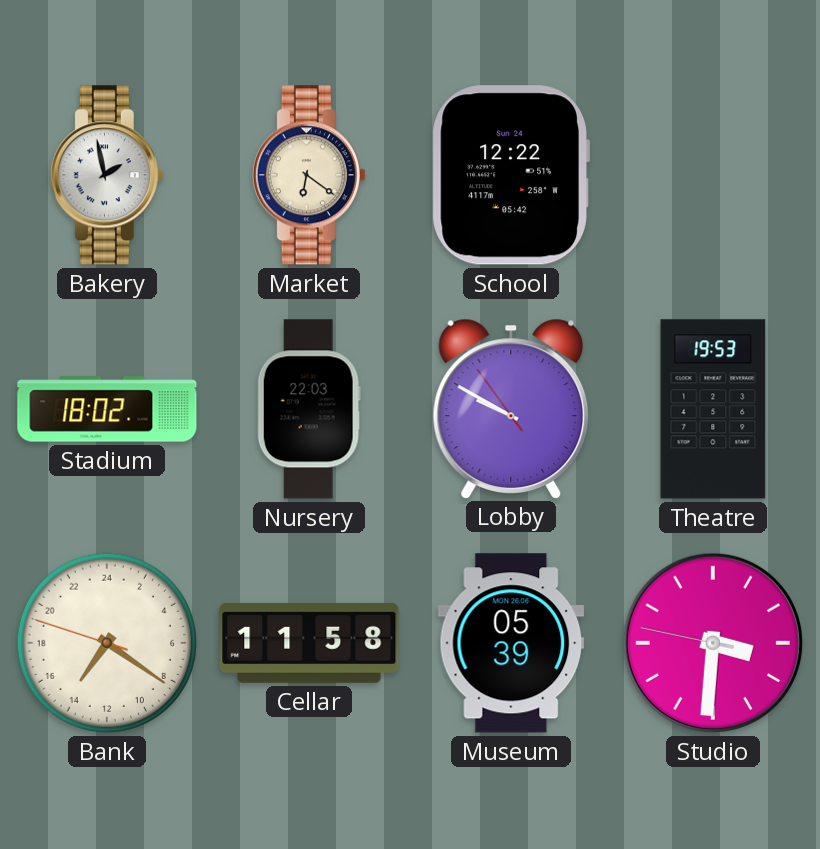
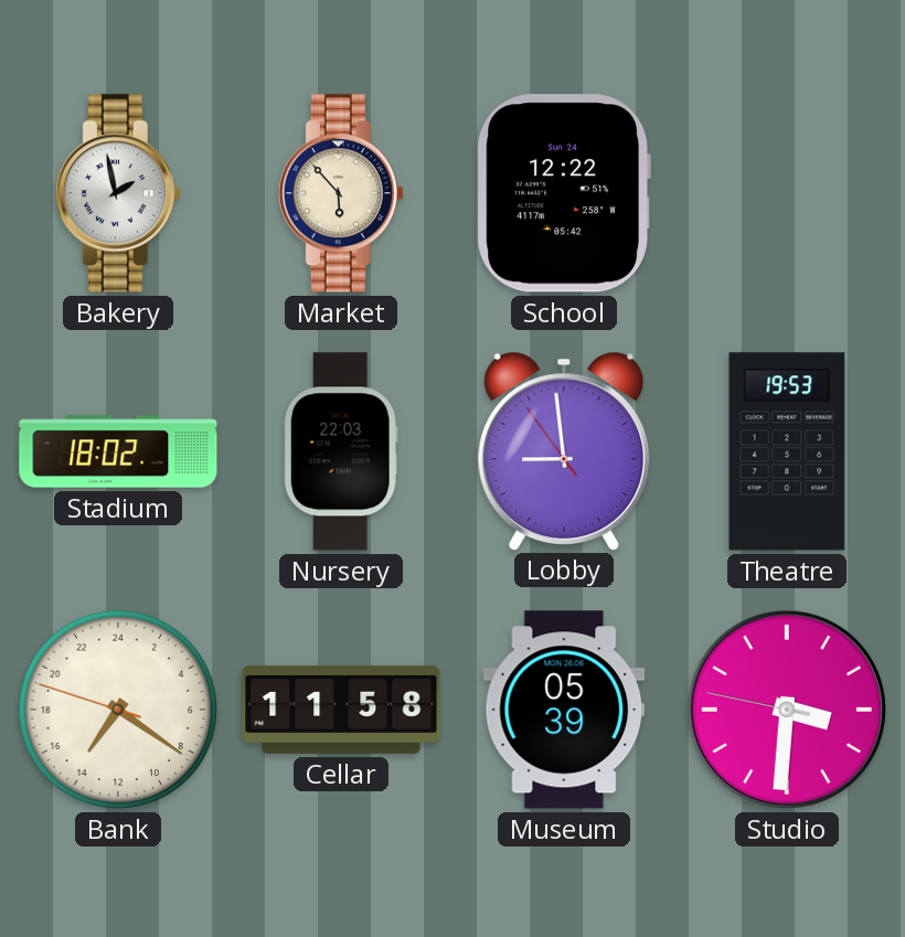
Market: 6:21 -> 5:53
Lobby: 9:49 -> 8:58
